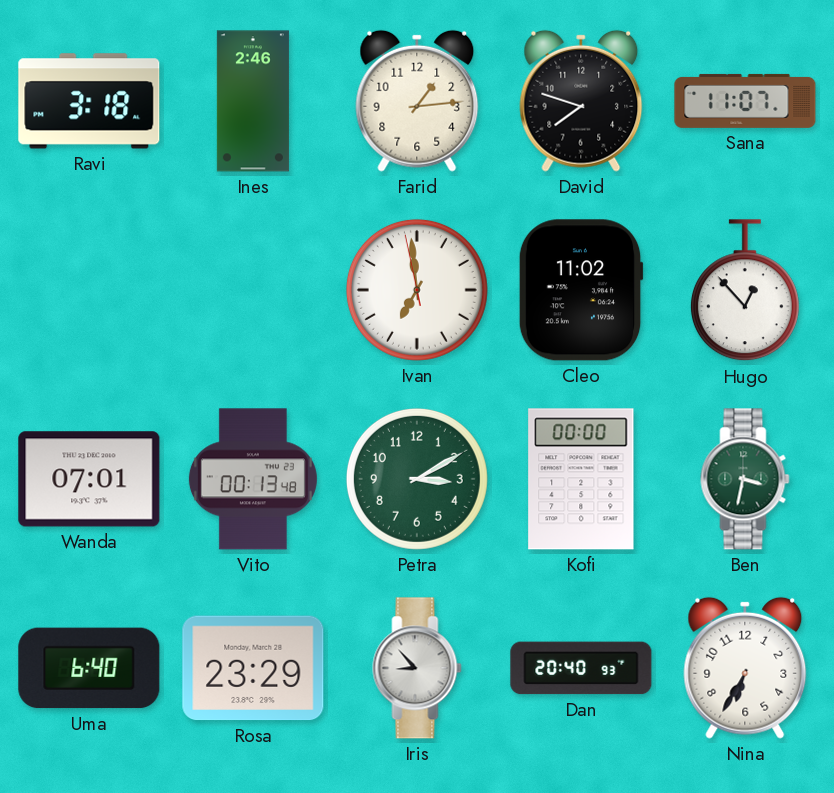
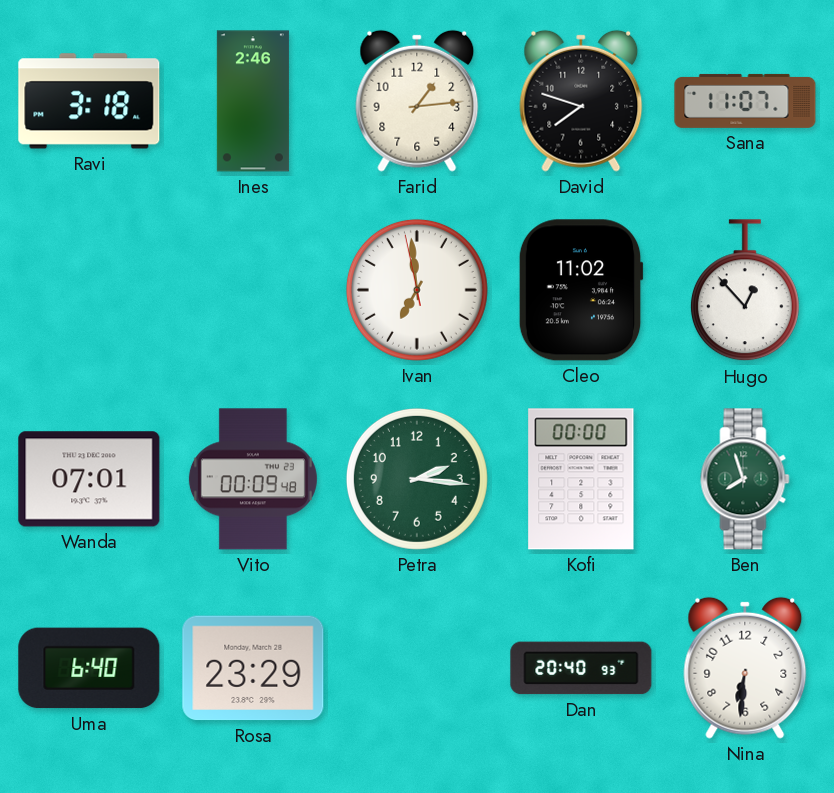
Vito: 00:13 -> 00:09
Petra: 3:10 -> 2:16
Ben: 3:32 -> 7:57
Iris: 8:53 -> none
Nina: 6:35 -> 6:31
